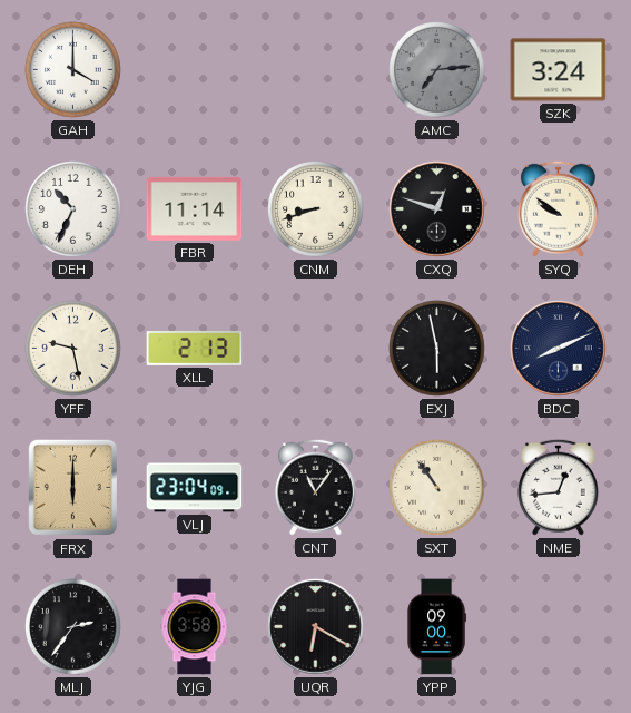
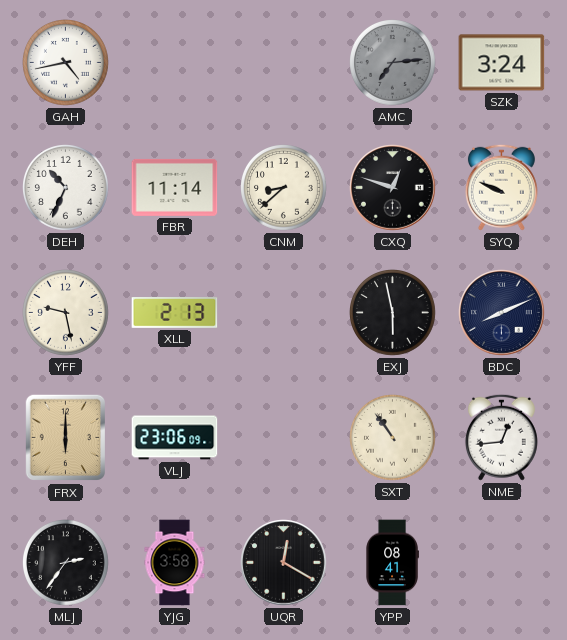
GAH: 4:00 -> 4:43
CNM: 8:42 -> 8:38
SYQ: 9:51 -> 9:49
VLJ: 23:04 -> 23:06
CNT: 11:06 -> none
UQR: 6:20 -> 12:20
YPP: 09:00 -> 08:41
